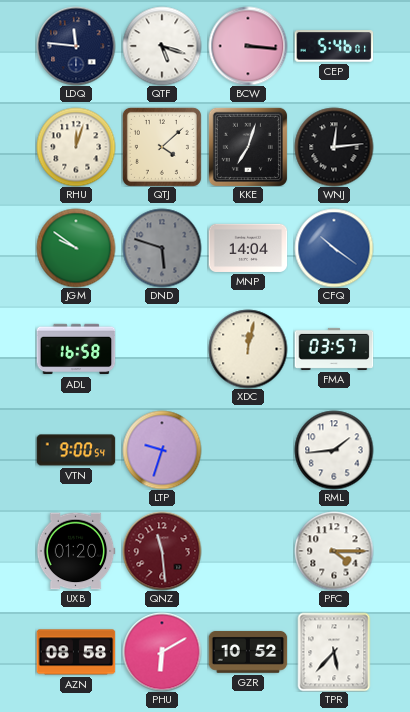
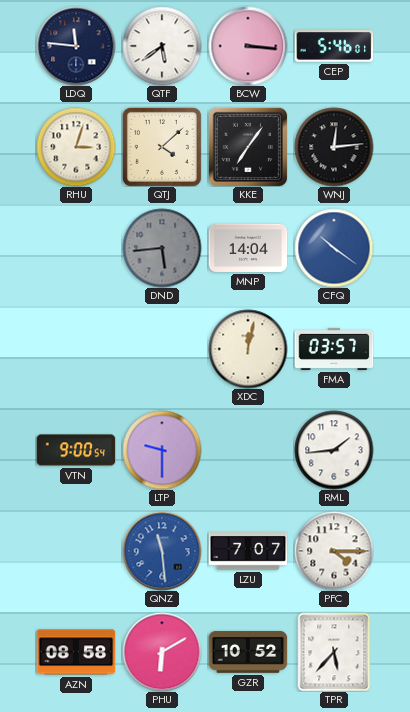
QTF: 5:18 -> 5:39
RHU: 12:03 -> 3:03
KKE: 7:03 -> 7:06
JGM: 9:51 -> none
DND: 5:48 -> 5:44
ADL: 16:58 -> none
LTP: 9:33 -> 9:30
UXB: 01:20 -> none
QNZ dial: burgundy -> blue
LZU: none -> 7:07
